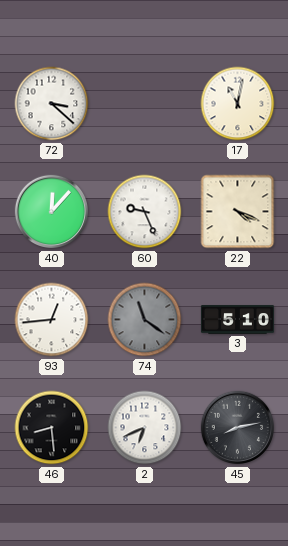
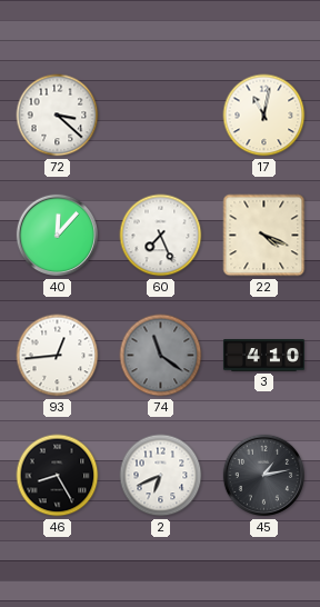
60: 9:26 -> 7:26
3: 5:10 -> 4:10
46: 8:29 -> 8:25
45: 8:13 -> 1:13
